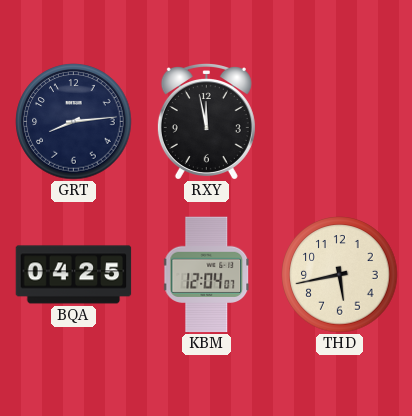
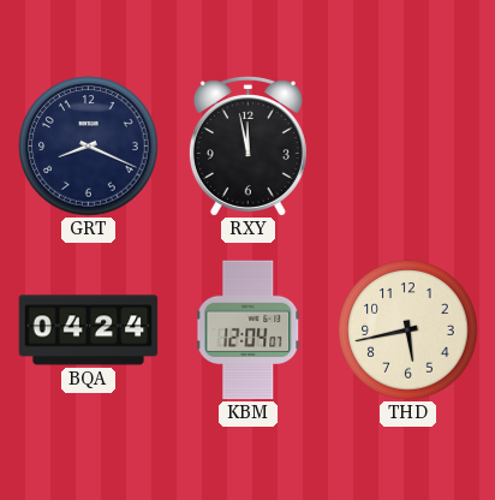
GRT: 8:14 -> 8:19
BQA: 04:25 -> 04:24
